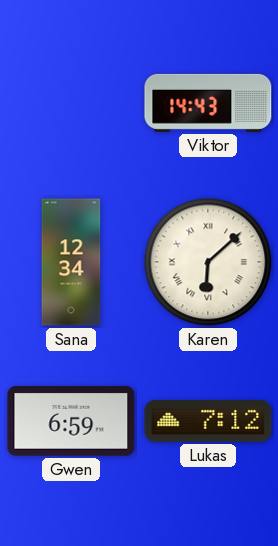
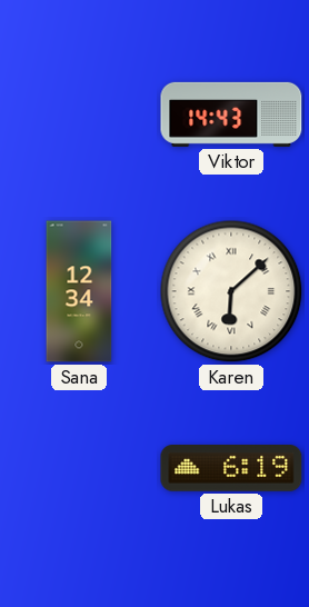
Gwen: 6:59 -> none
Lukas: 7:12 -> 6:19
